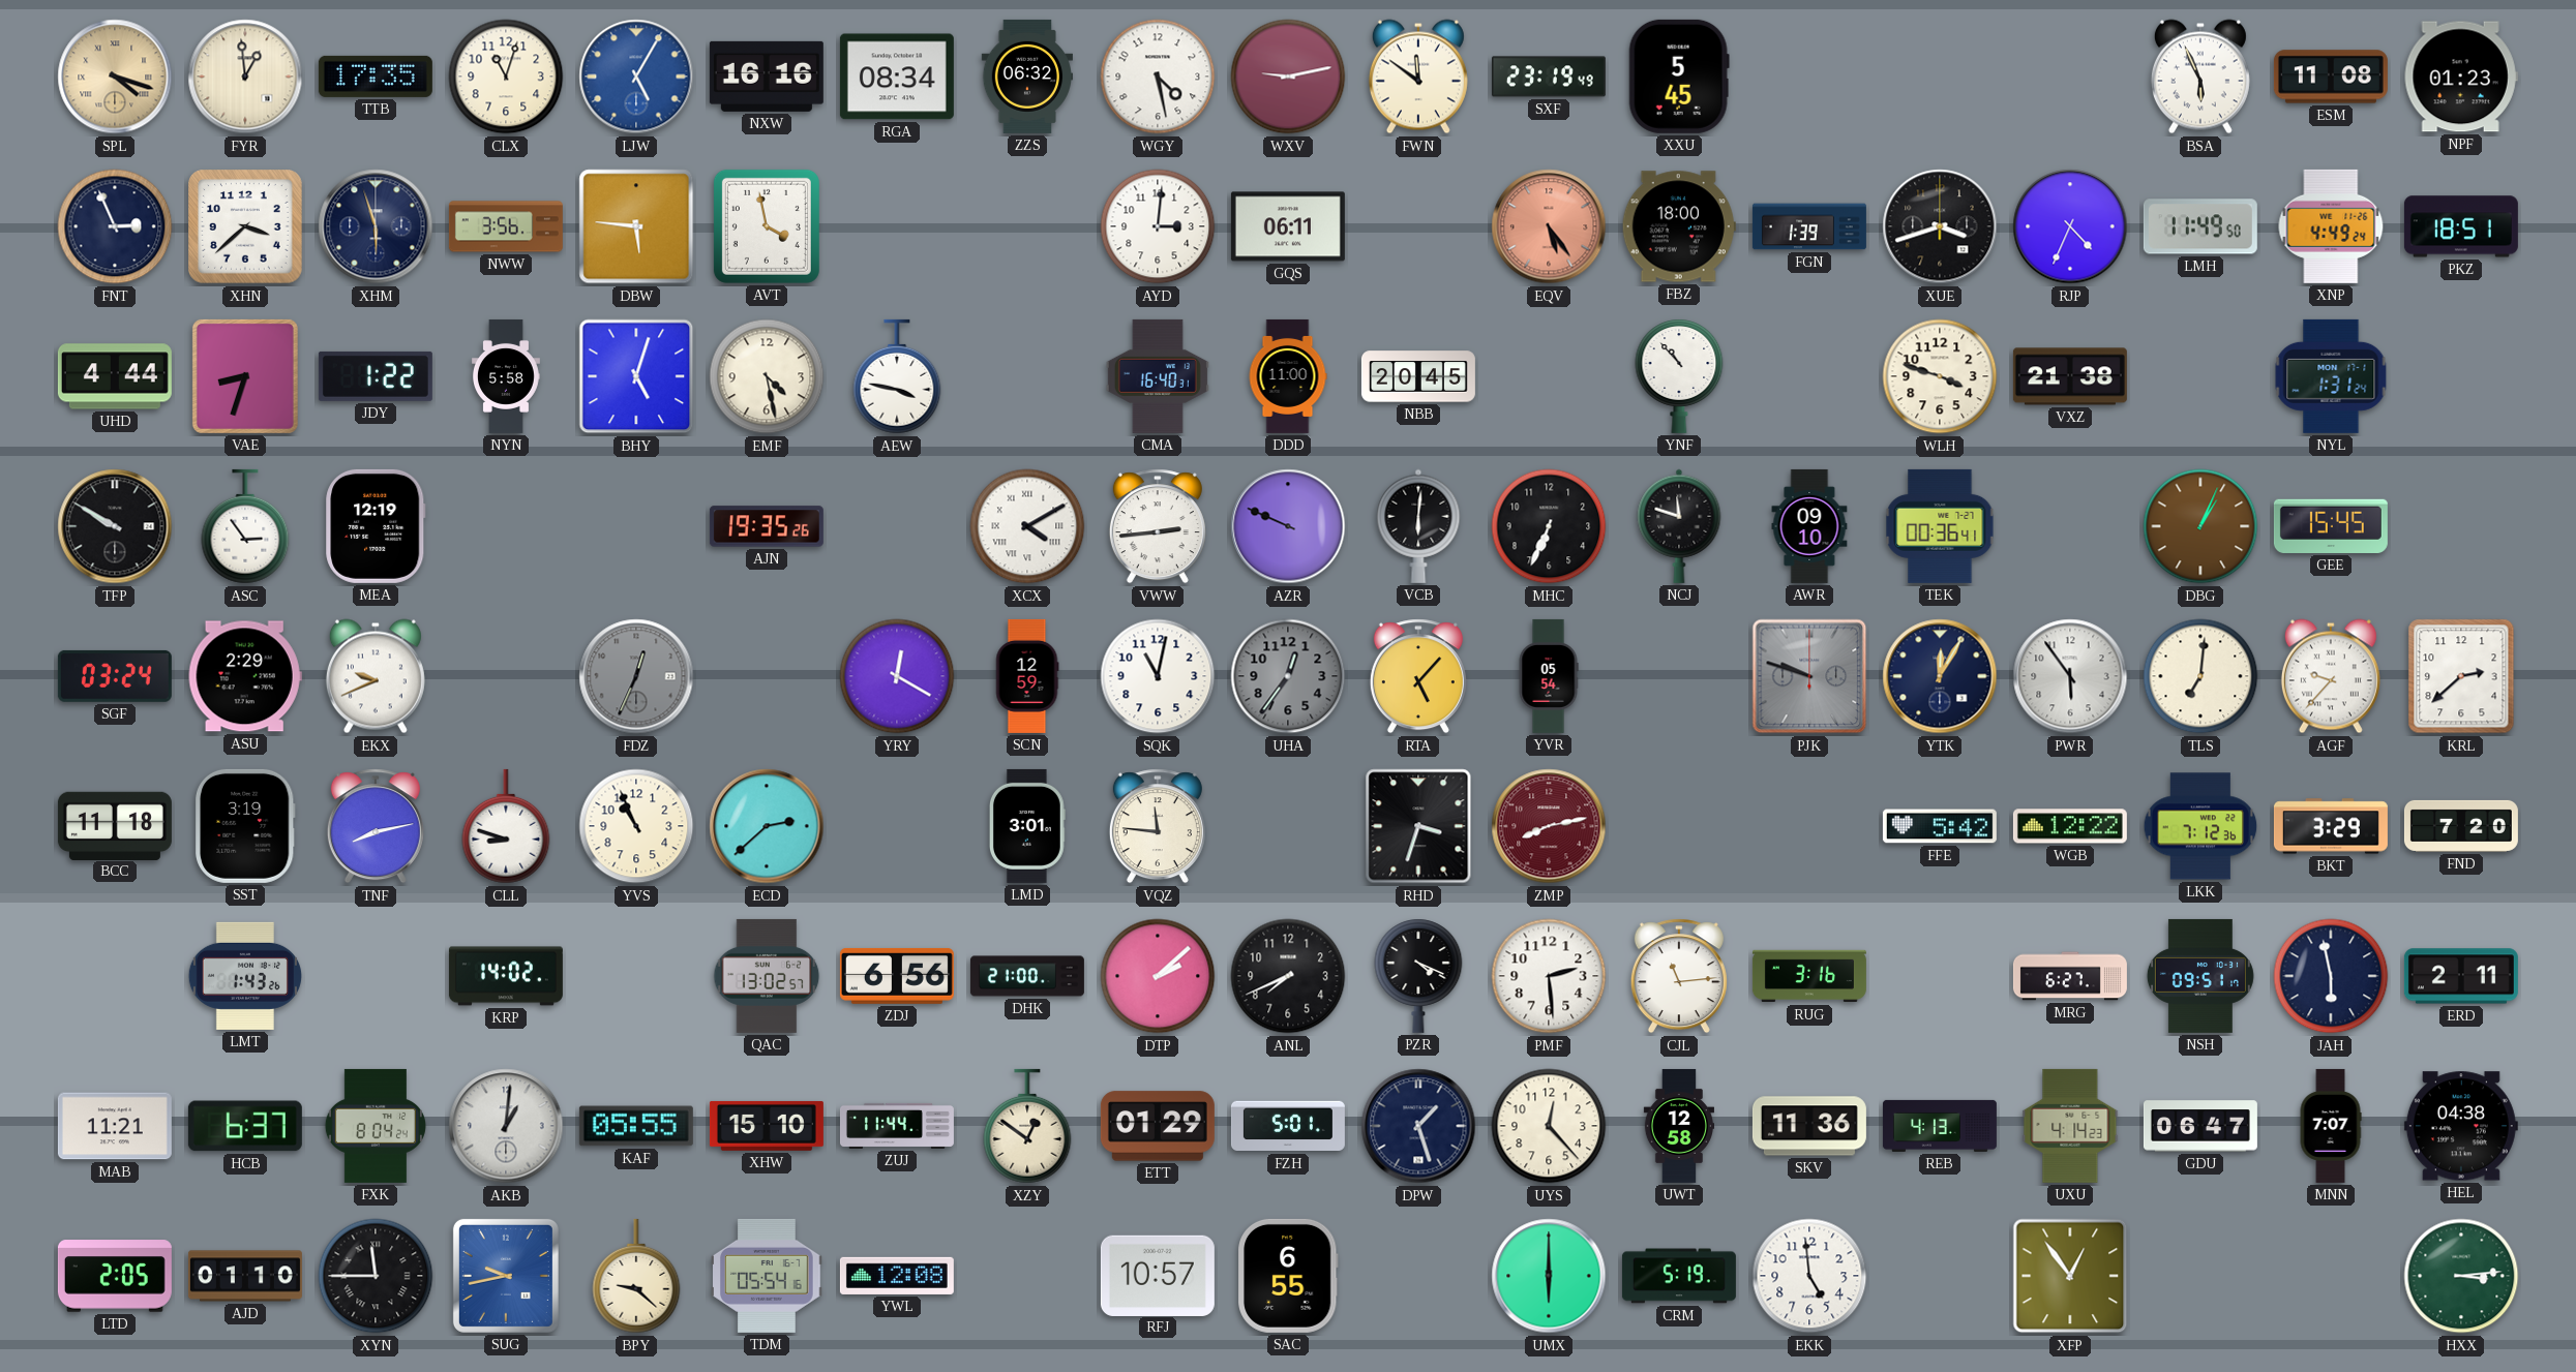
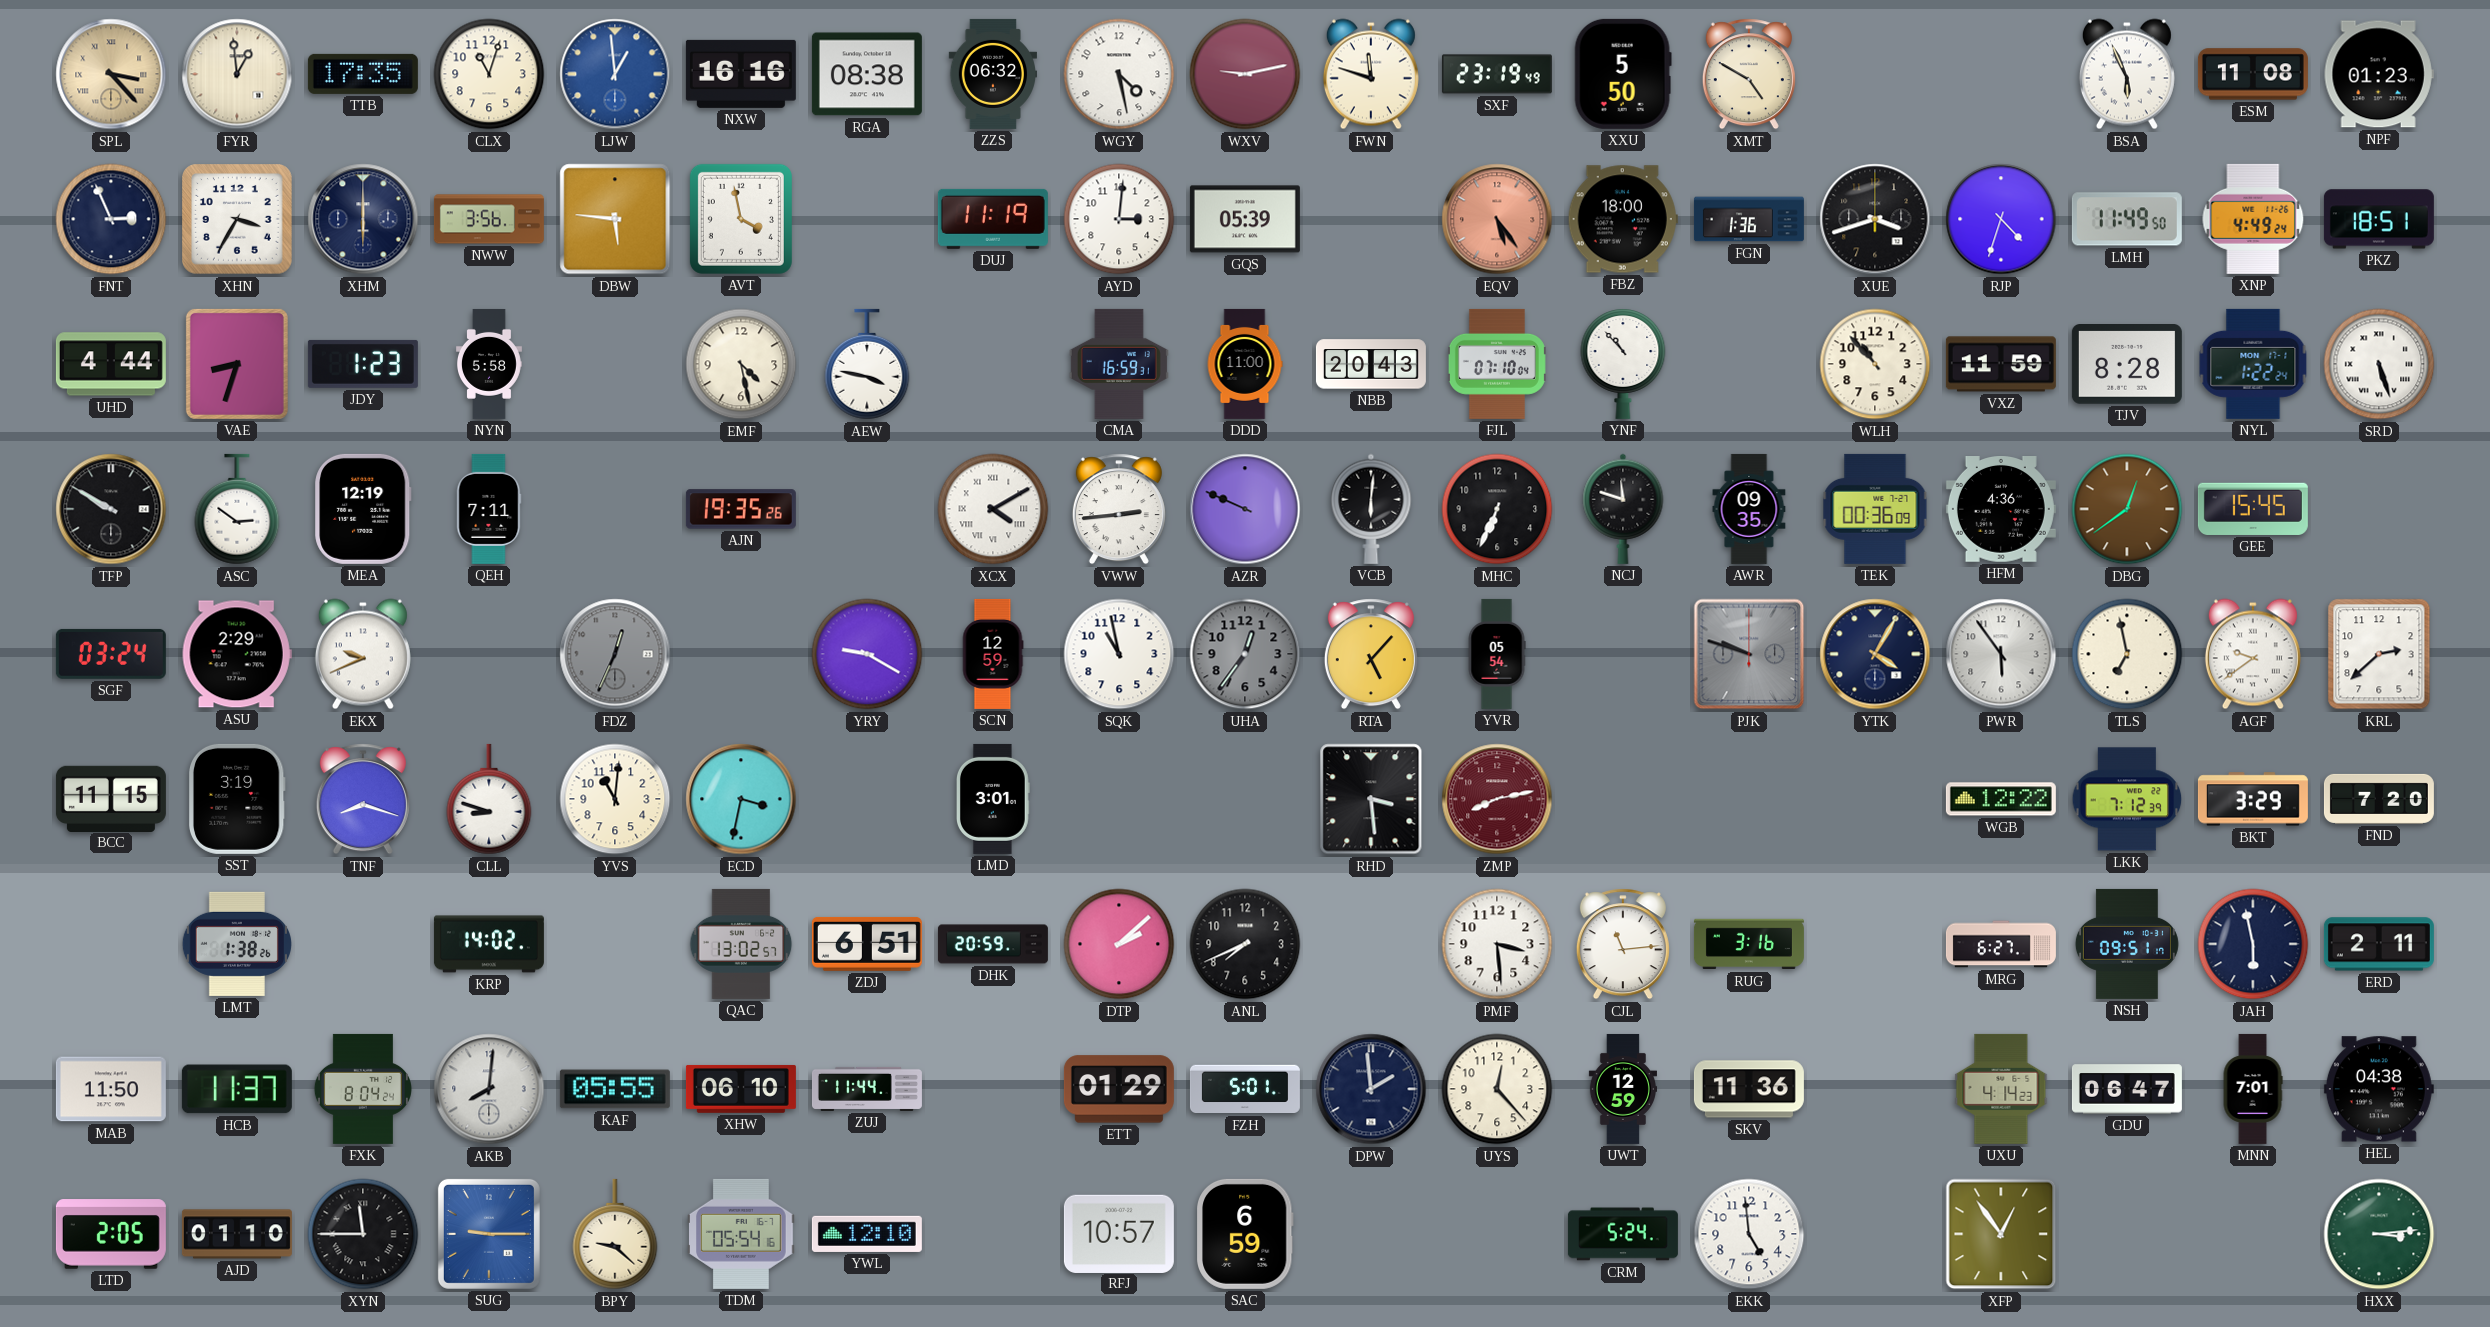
SPL: 4:18 -> 3:23
LJW: 5:05 -> 12:59
RGA: 08:34 -> 08:38
FWN: 11:51 -> 11:48
XXU: 5:45 -> 5:50
XMT: none -> 4:50
XHN: 3:38 -> 3:35
XHM: 5:57 -> 6:00
DUJ: none -> 11:19
GQS: 06:11 -> 05:39
FGN: 1:39 -> 1:36
RJP: 4:34 -> 4:33
JDY: 1:22 -> 1:23
BHY: 5:03 -> none
CMA: 16:40 -> 16:59
NBB: 20:45 -> 20:43
FJL: none -> 07:10
WLH: 3:48 -> 10:53
VXZ: 21:38 -> 11:59
TJV: none -> 8:28
NYL: 1:31 -> 1:22
SRD: none -> 5:27
ASC: 2:54 -> 2:51
QEH: none -> 7:11
AWR: 09:10 -> 09:35
TEK: 00:36:41 -> 00:36:09
HFM: none -> 4:36
DBG: 1:04 -> 12:39
YRY: 12:20 -> 9:20
SQK: 11:02 -> 10:58
YTK: 12:05 -> 4:05
TLS: 7:01 -> 6:58
AGF: 9:37 -> 9:39
BCC: 11:18 -> 11:15
TNF: 8:13 -> 8:18
YVS: 10:56 -> 11:01
ECD: 2:38 -> 3:32
VQZ: 11:46 -> none
RHD: 3:33 -> 3:29
FFE: 5:42 -> none
LKK: 7:12:36 -> 7:12:39
LMT: 1:43 -> 1:38
ZDJ: 6:56 -> 6:51
DHK: 21:00 -> 20:59
PZR: 4:19 -> none
PMF: 2:29 -> 3:29
MAB: 11:21 -> 11:50
HCB: 6:37 -> 11:37
AKB: 1:01 -> 8:01
XHW: 15:10 -> 06:10
XZY: 12:51 -> none
DPW: 1:27 -> 1:59
UWT: 12:58 -> 12:59
REB: 4:13 -> none
MNN: 7:07 -> 7:01
SUG: 9:43 -> 9:15
YWL: 12:08 -> 12:10
SAC: 6:55 -> 6:59
UMX: 6:00 -> none
CRM: 5:19 -> 5:24
